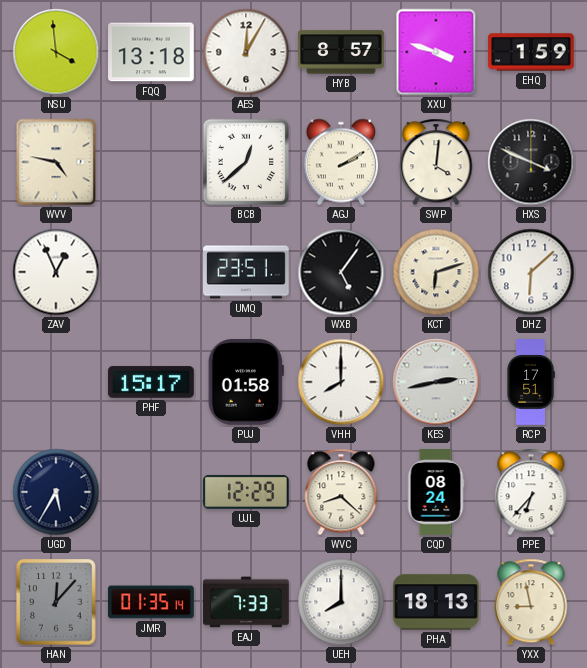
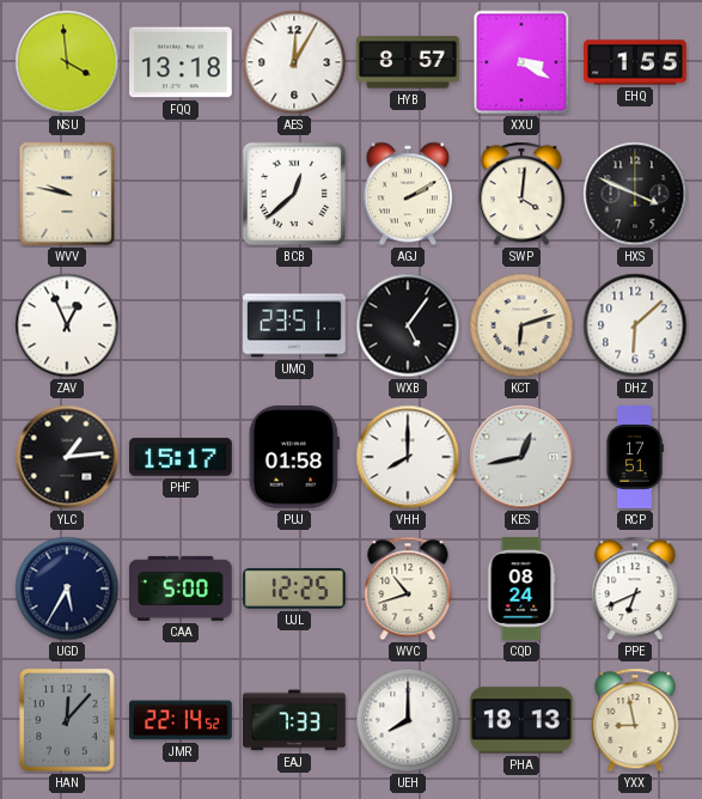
XXU: 3:48 -> 3:20
EHQ: 1:59 -> 1:55
WVV: 4:47 -> 9:47
YLC: none -> 1:14
KES: 2:43 -> 12:43
CAA: none -> 5:00
UJL: 12:29 -> 12:25
WVC: 8:22 -> 10:42
PPE: 6:37 -> 6:41
JMR: 01:35 -> 22:14
